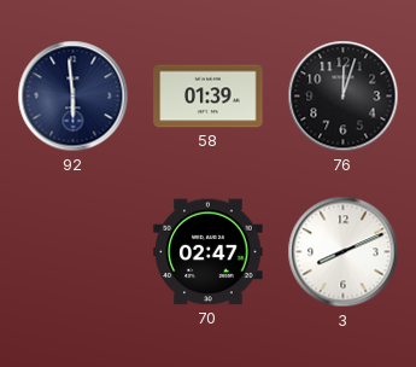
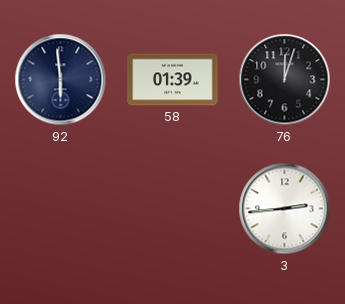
70: 02:47 -> none
3: 8:11 -> 2:44
